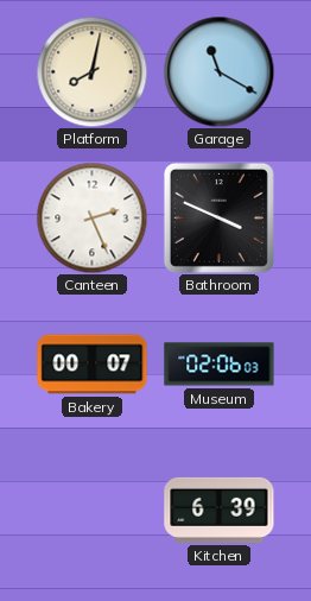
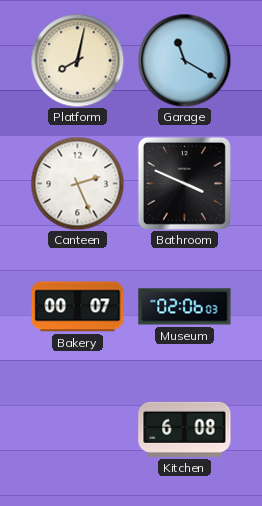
Kitchen: 6:39 -> 6:08
